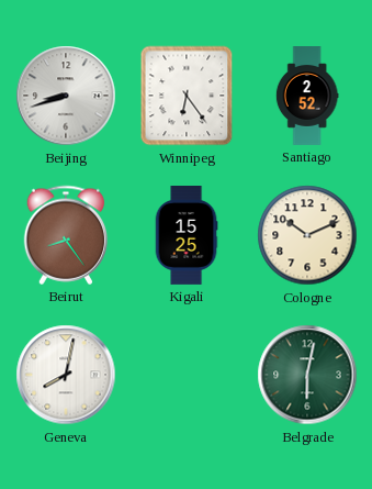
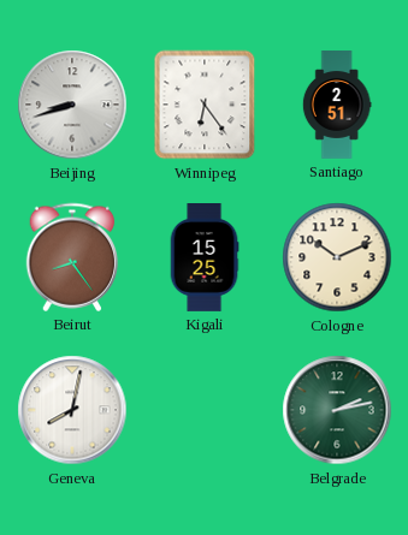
Santiago: 2:52 -> 2:51
Belgrade: 6:02 -> 2:13
